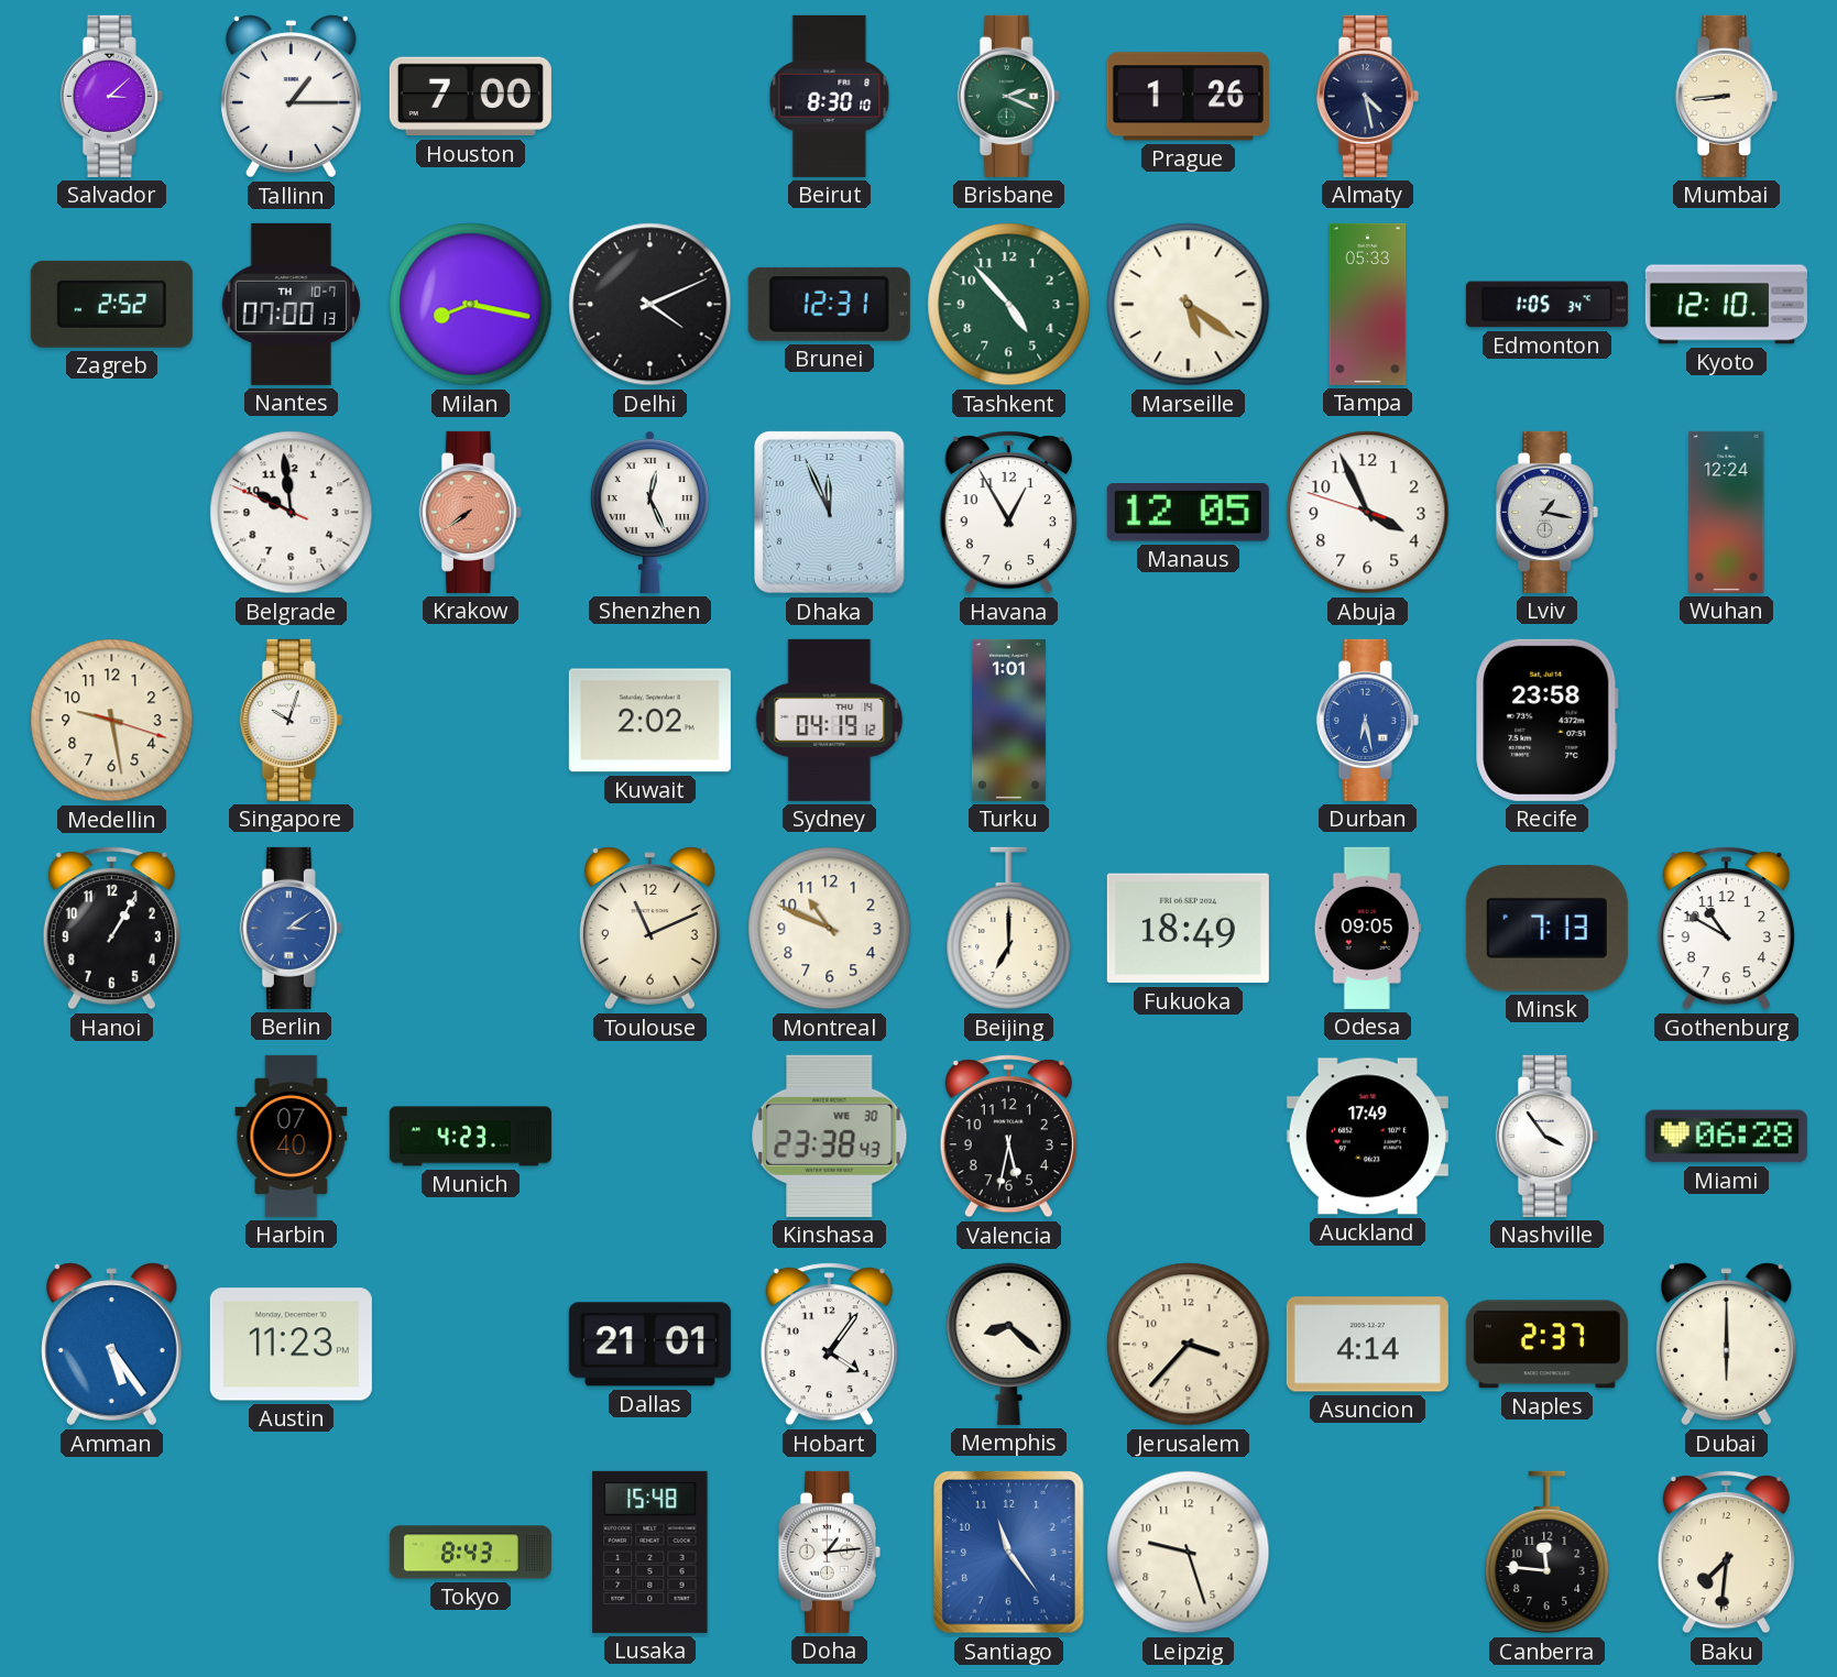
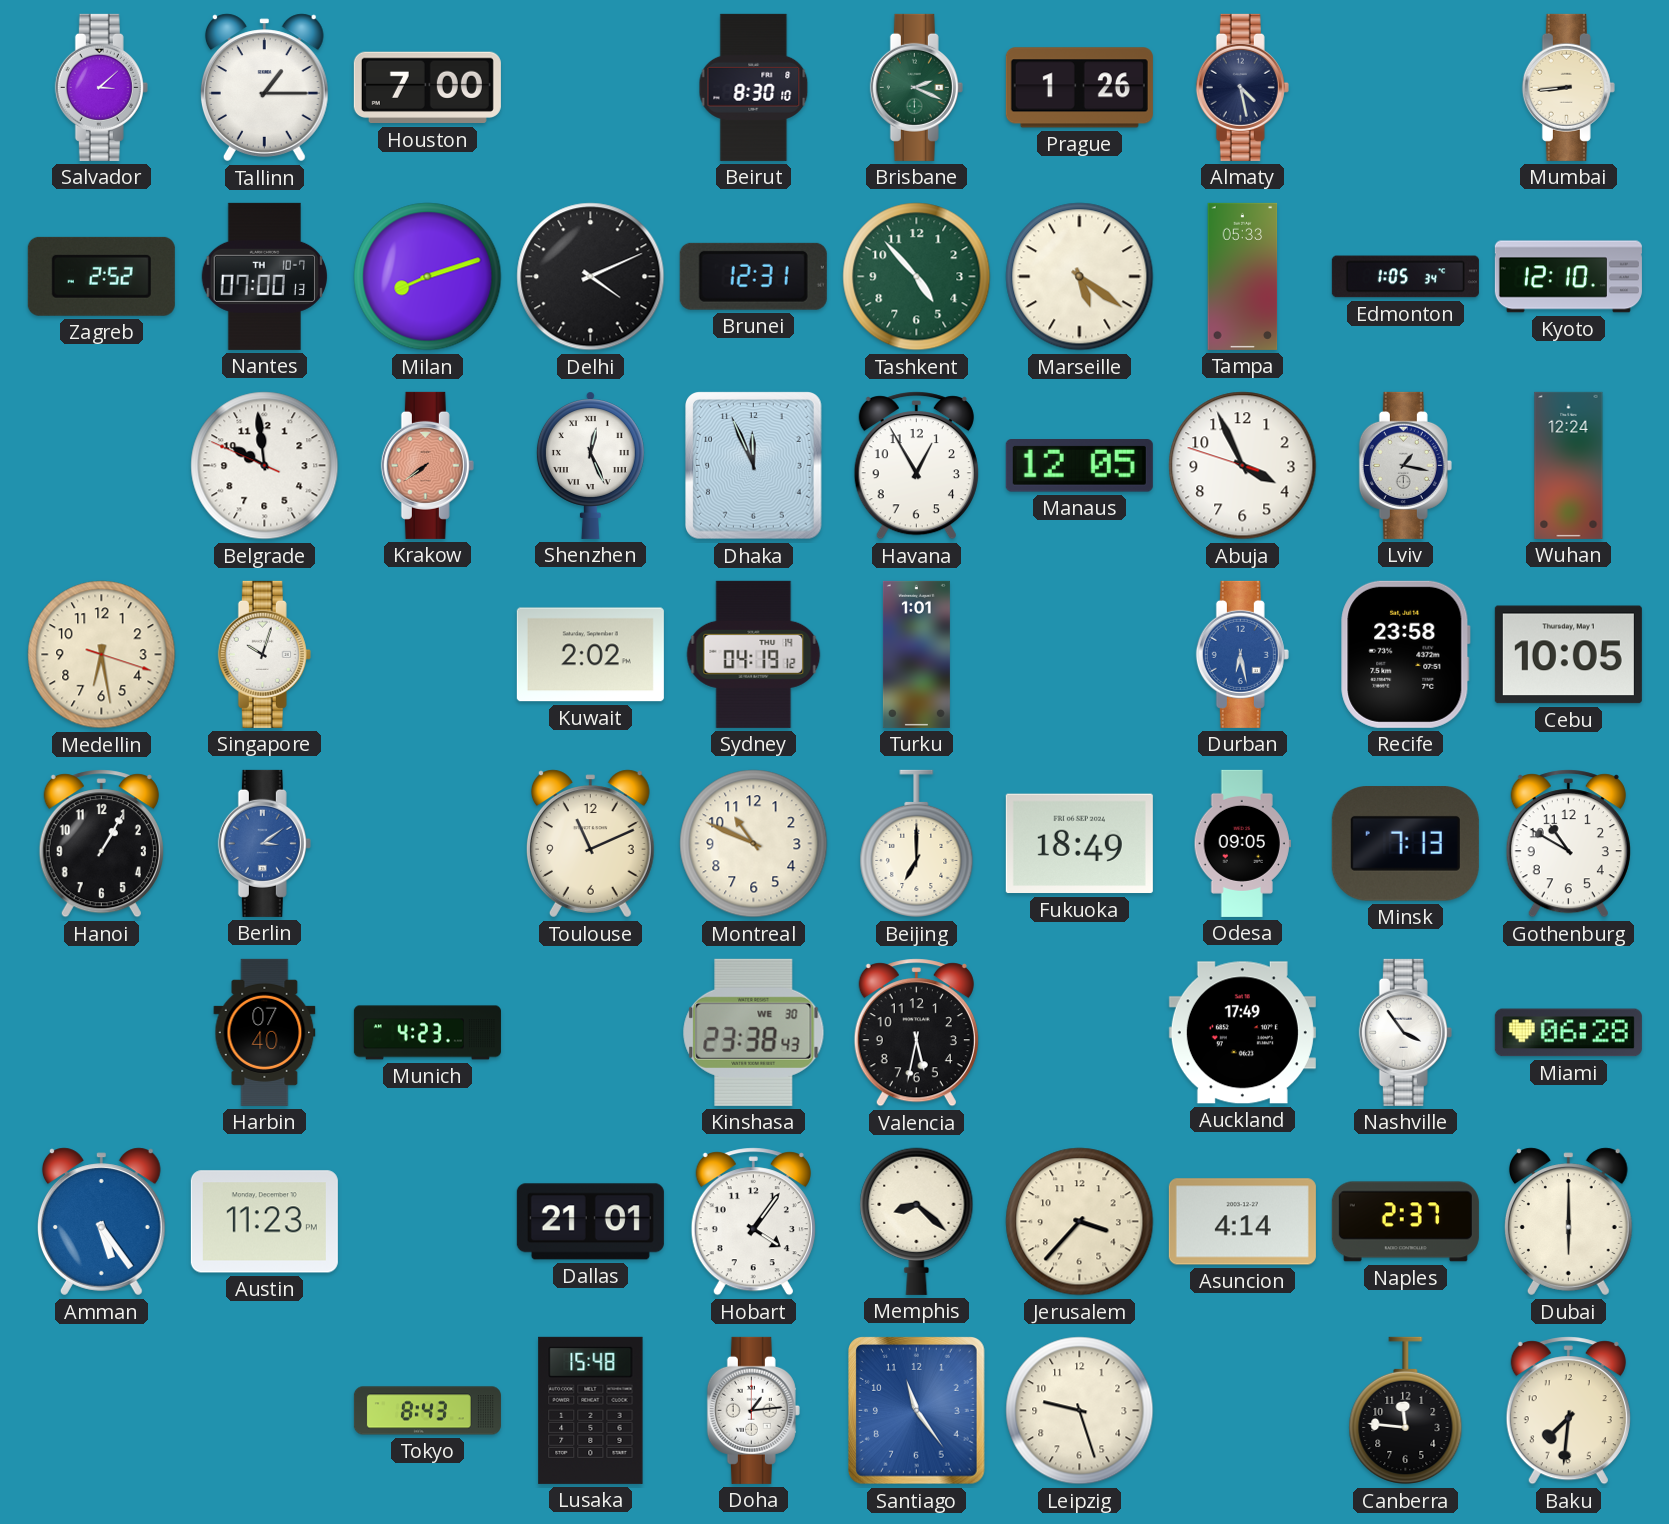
Milan: 8:17 -> 8:12
Medellin: 9:28 -> 6:28
Cebu: none -> 10:05
